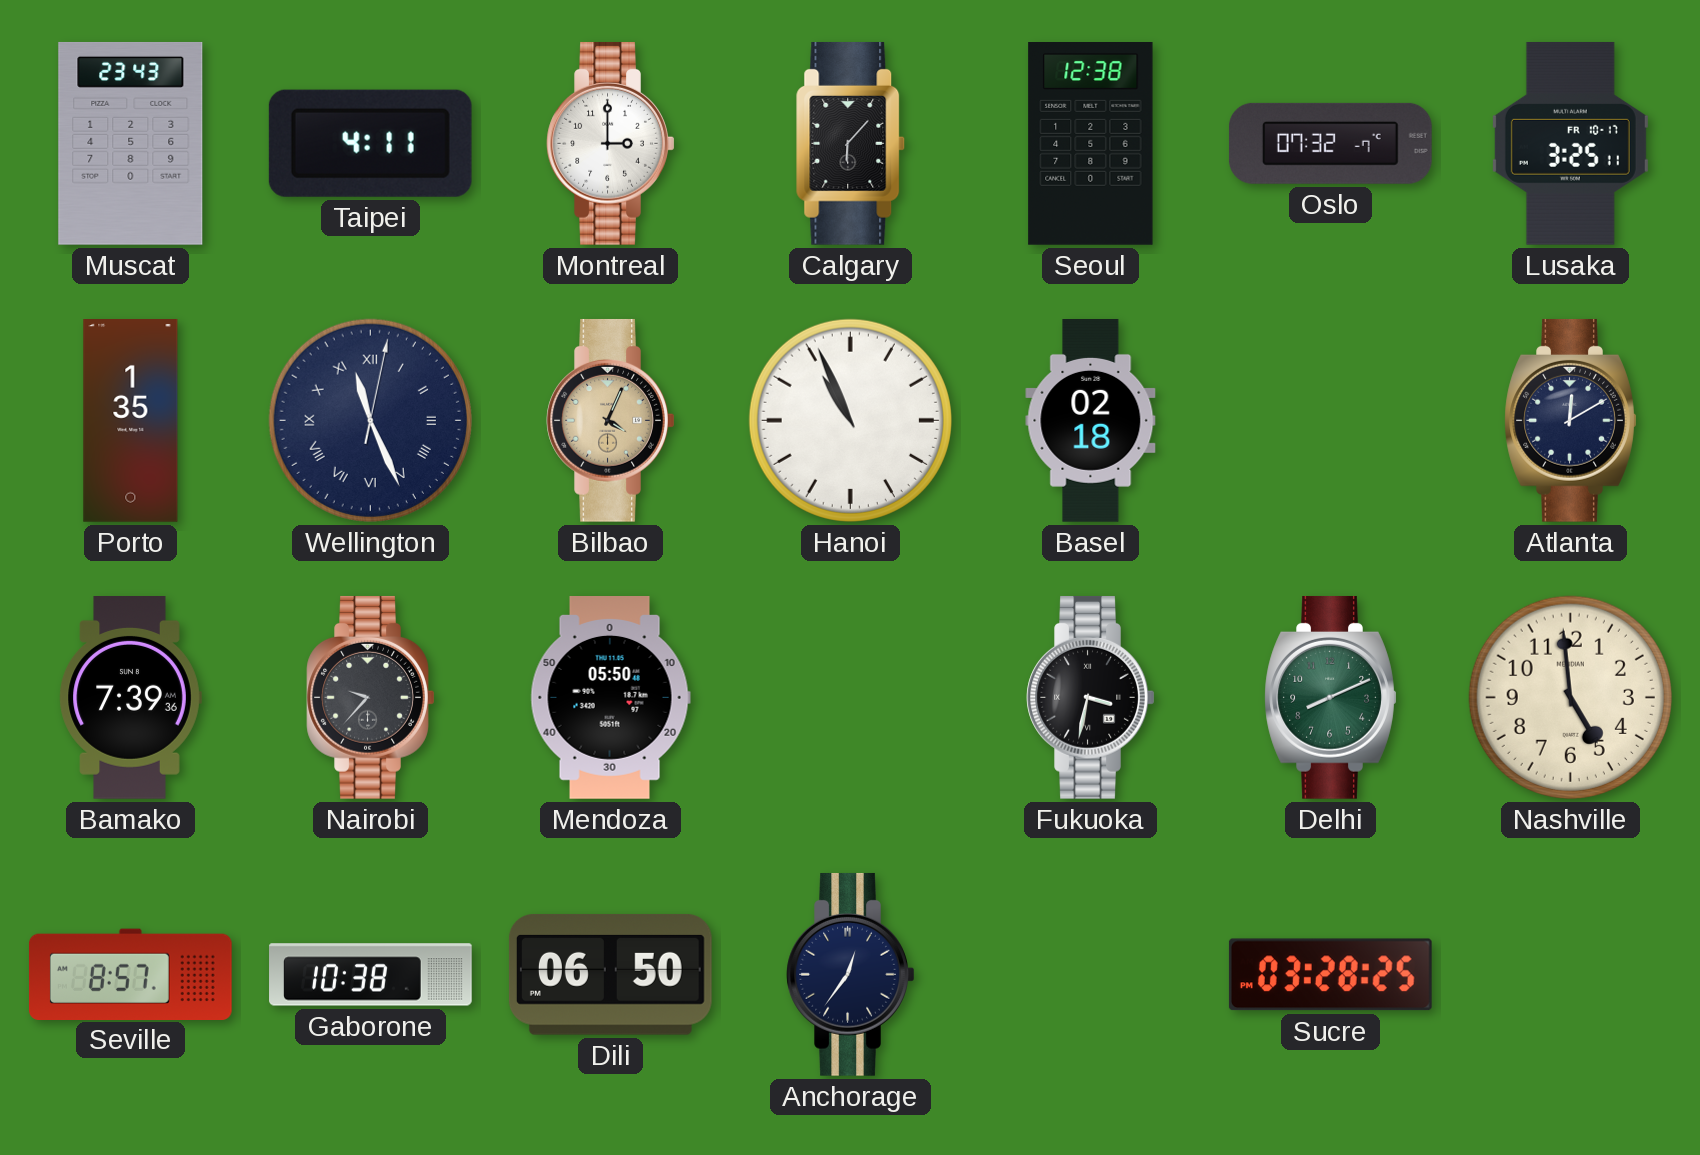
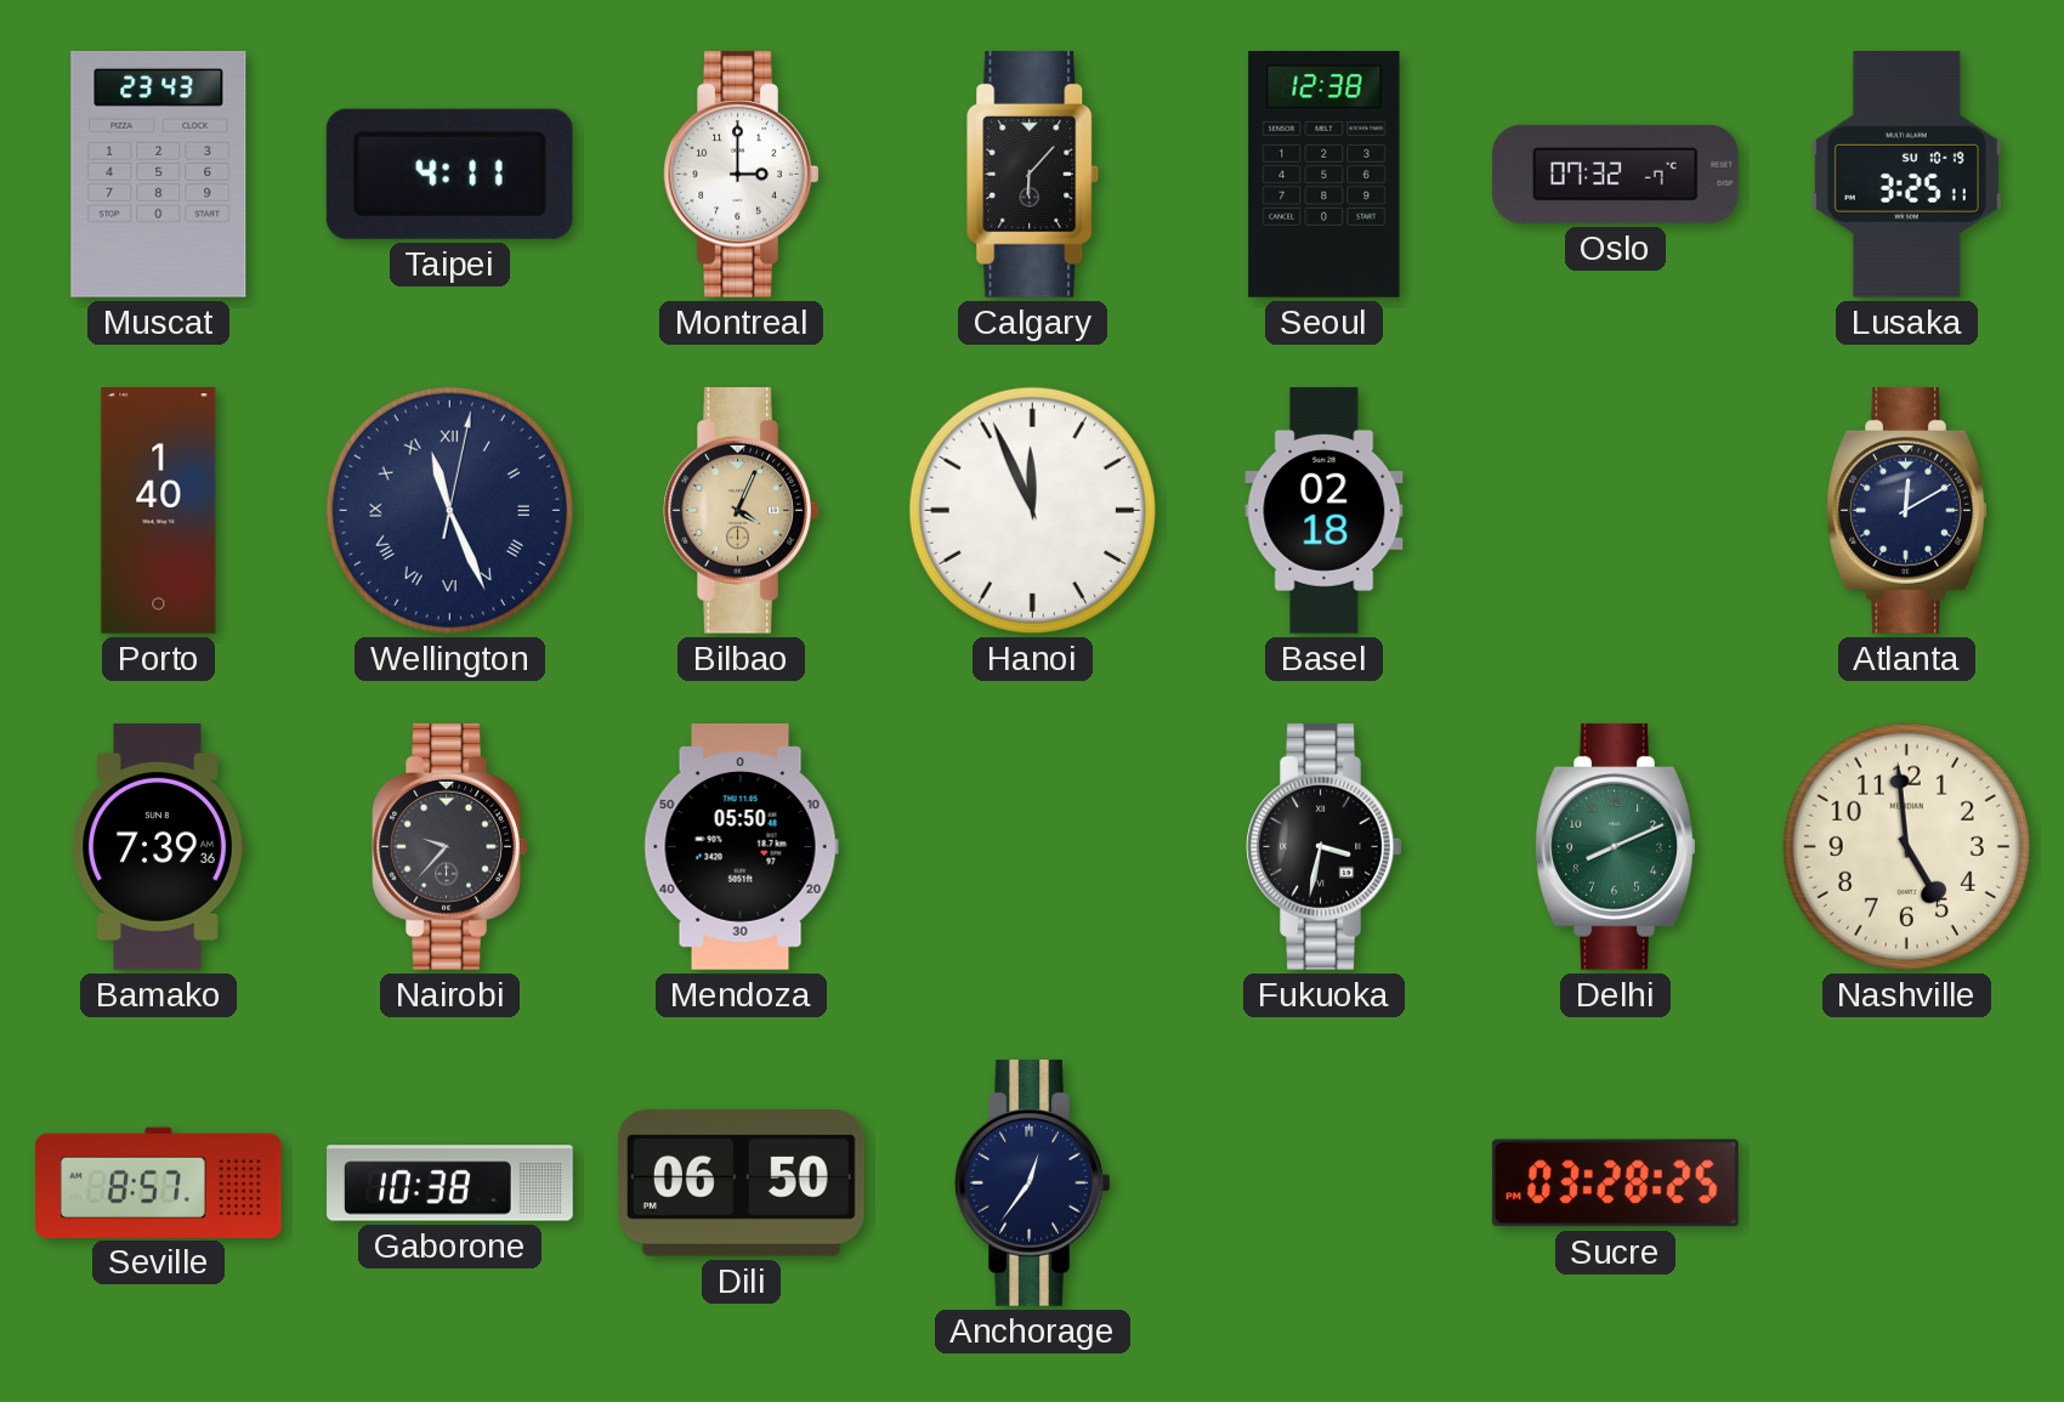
Lusaka date: FR 10-17 -> SU 10-19
Porto: 1:35 -> 1:40
Hanoi: 10:56 -> 11:56
